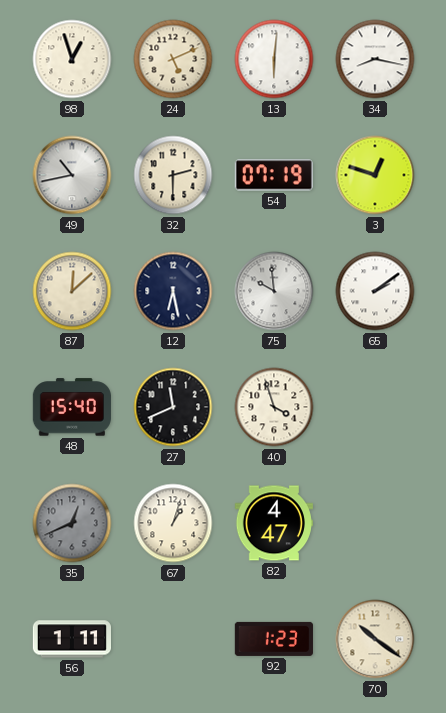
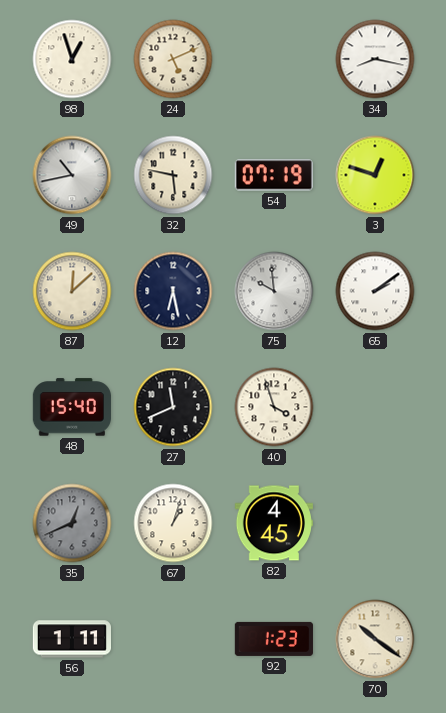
13: 6:01 -> none
32: 2:30 -> 5:47
82: 4:47 -> 4:45
